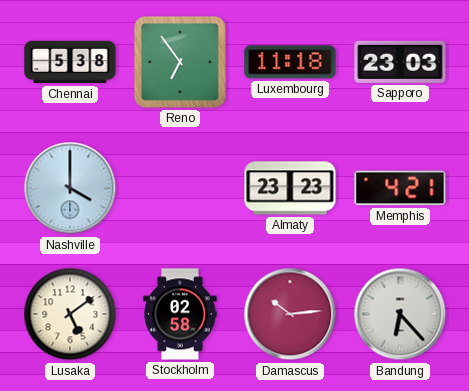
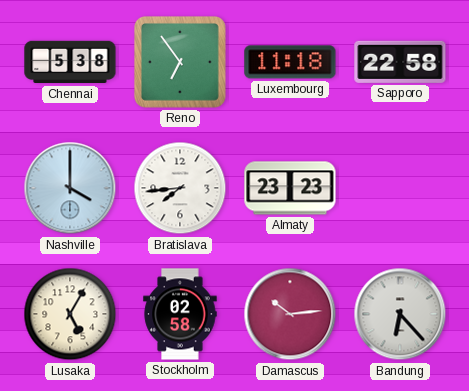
Sapporo: 23:03 -> 22:58
Bratislava: none -> 7:44
Memphis: 4:21 -> none
Lusaka: 5:09 -> 5:05
